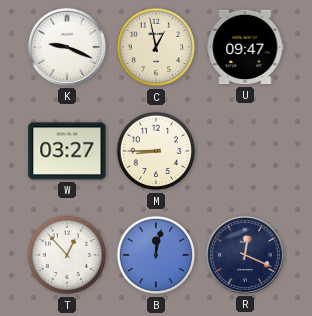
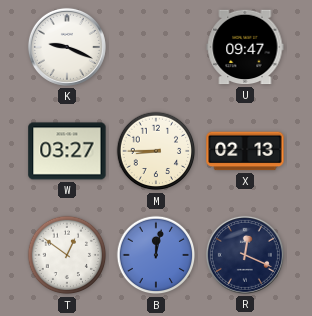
C: 12:58 -> none
X: none -> 02:13
T: 12:53 -> 12:51
